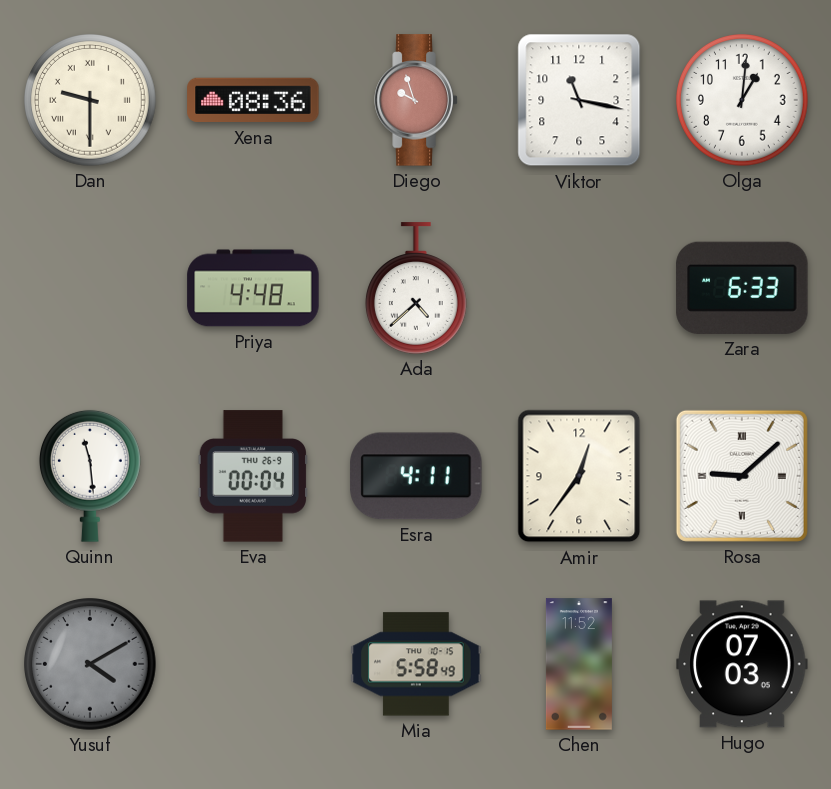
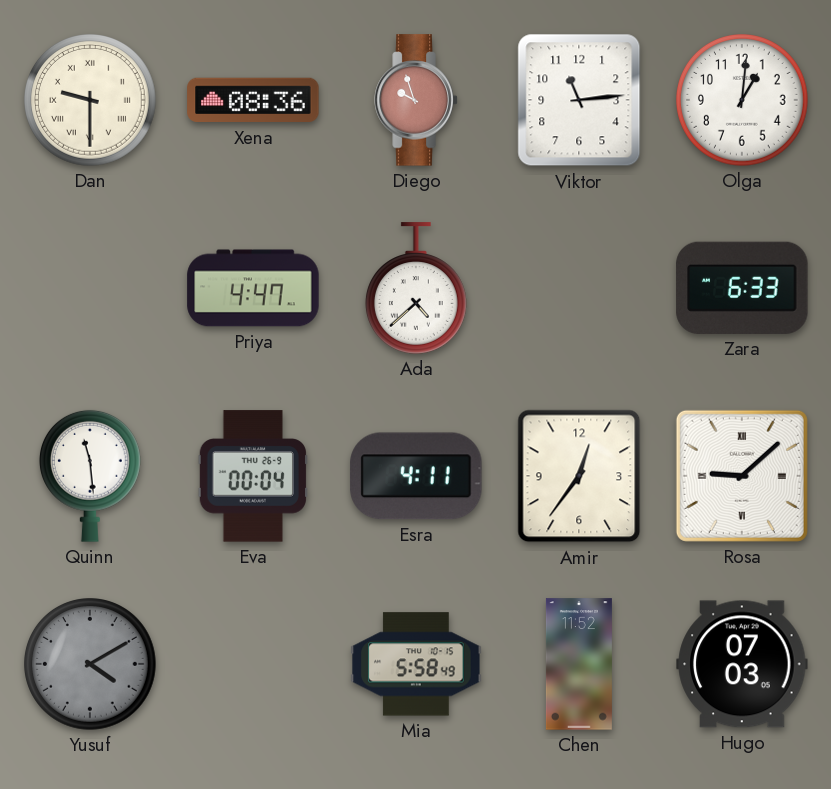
Viktor: 11:17 -> 11:14
Priya: 4:48 -> 4:47
